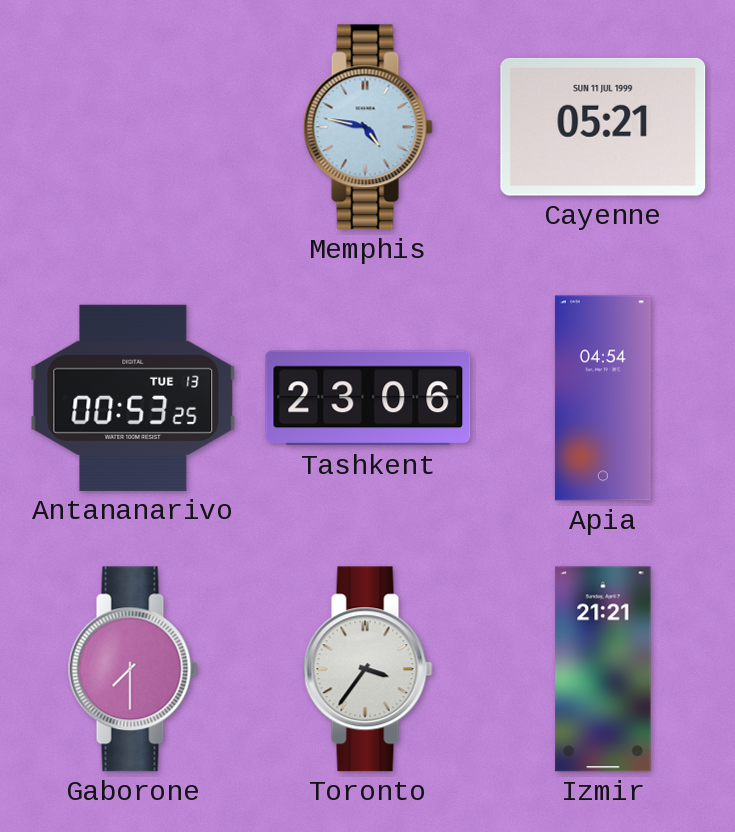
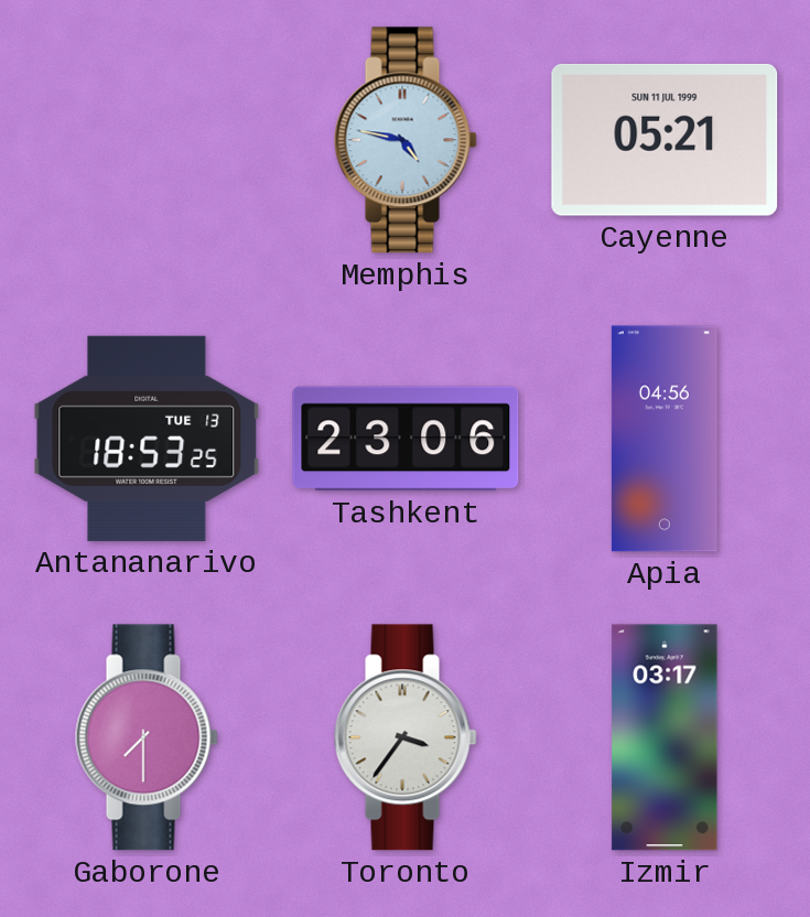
Antananarivo: 00:53 -> 18:53
Apia: 04:54 -> 04:56
Izmir: 21:21 -> 03:17
